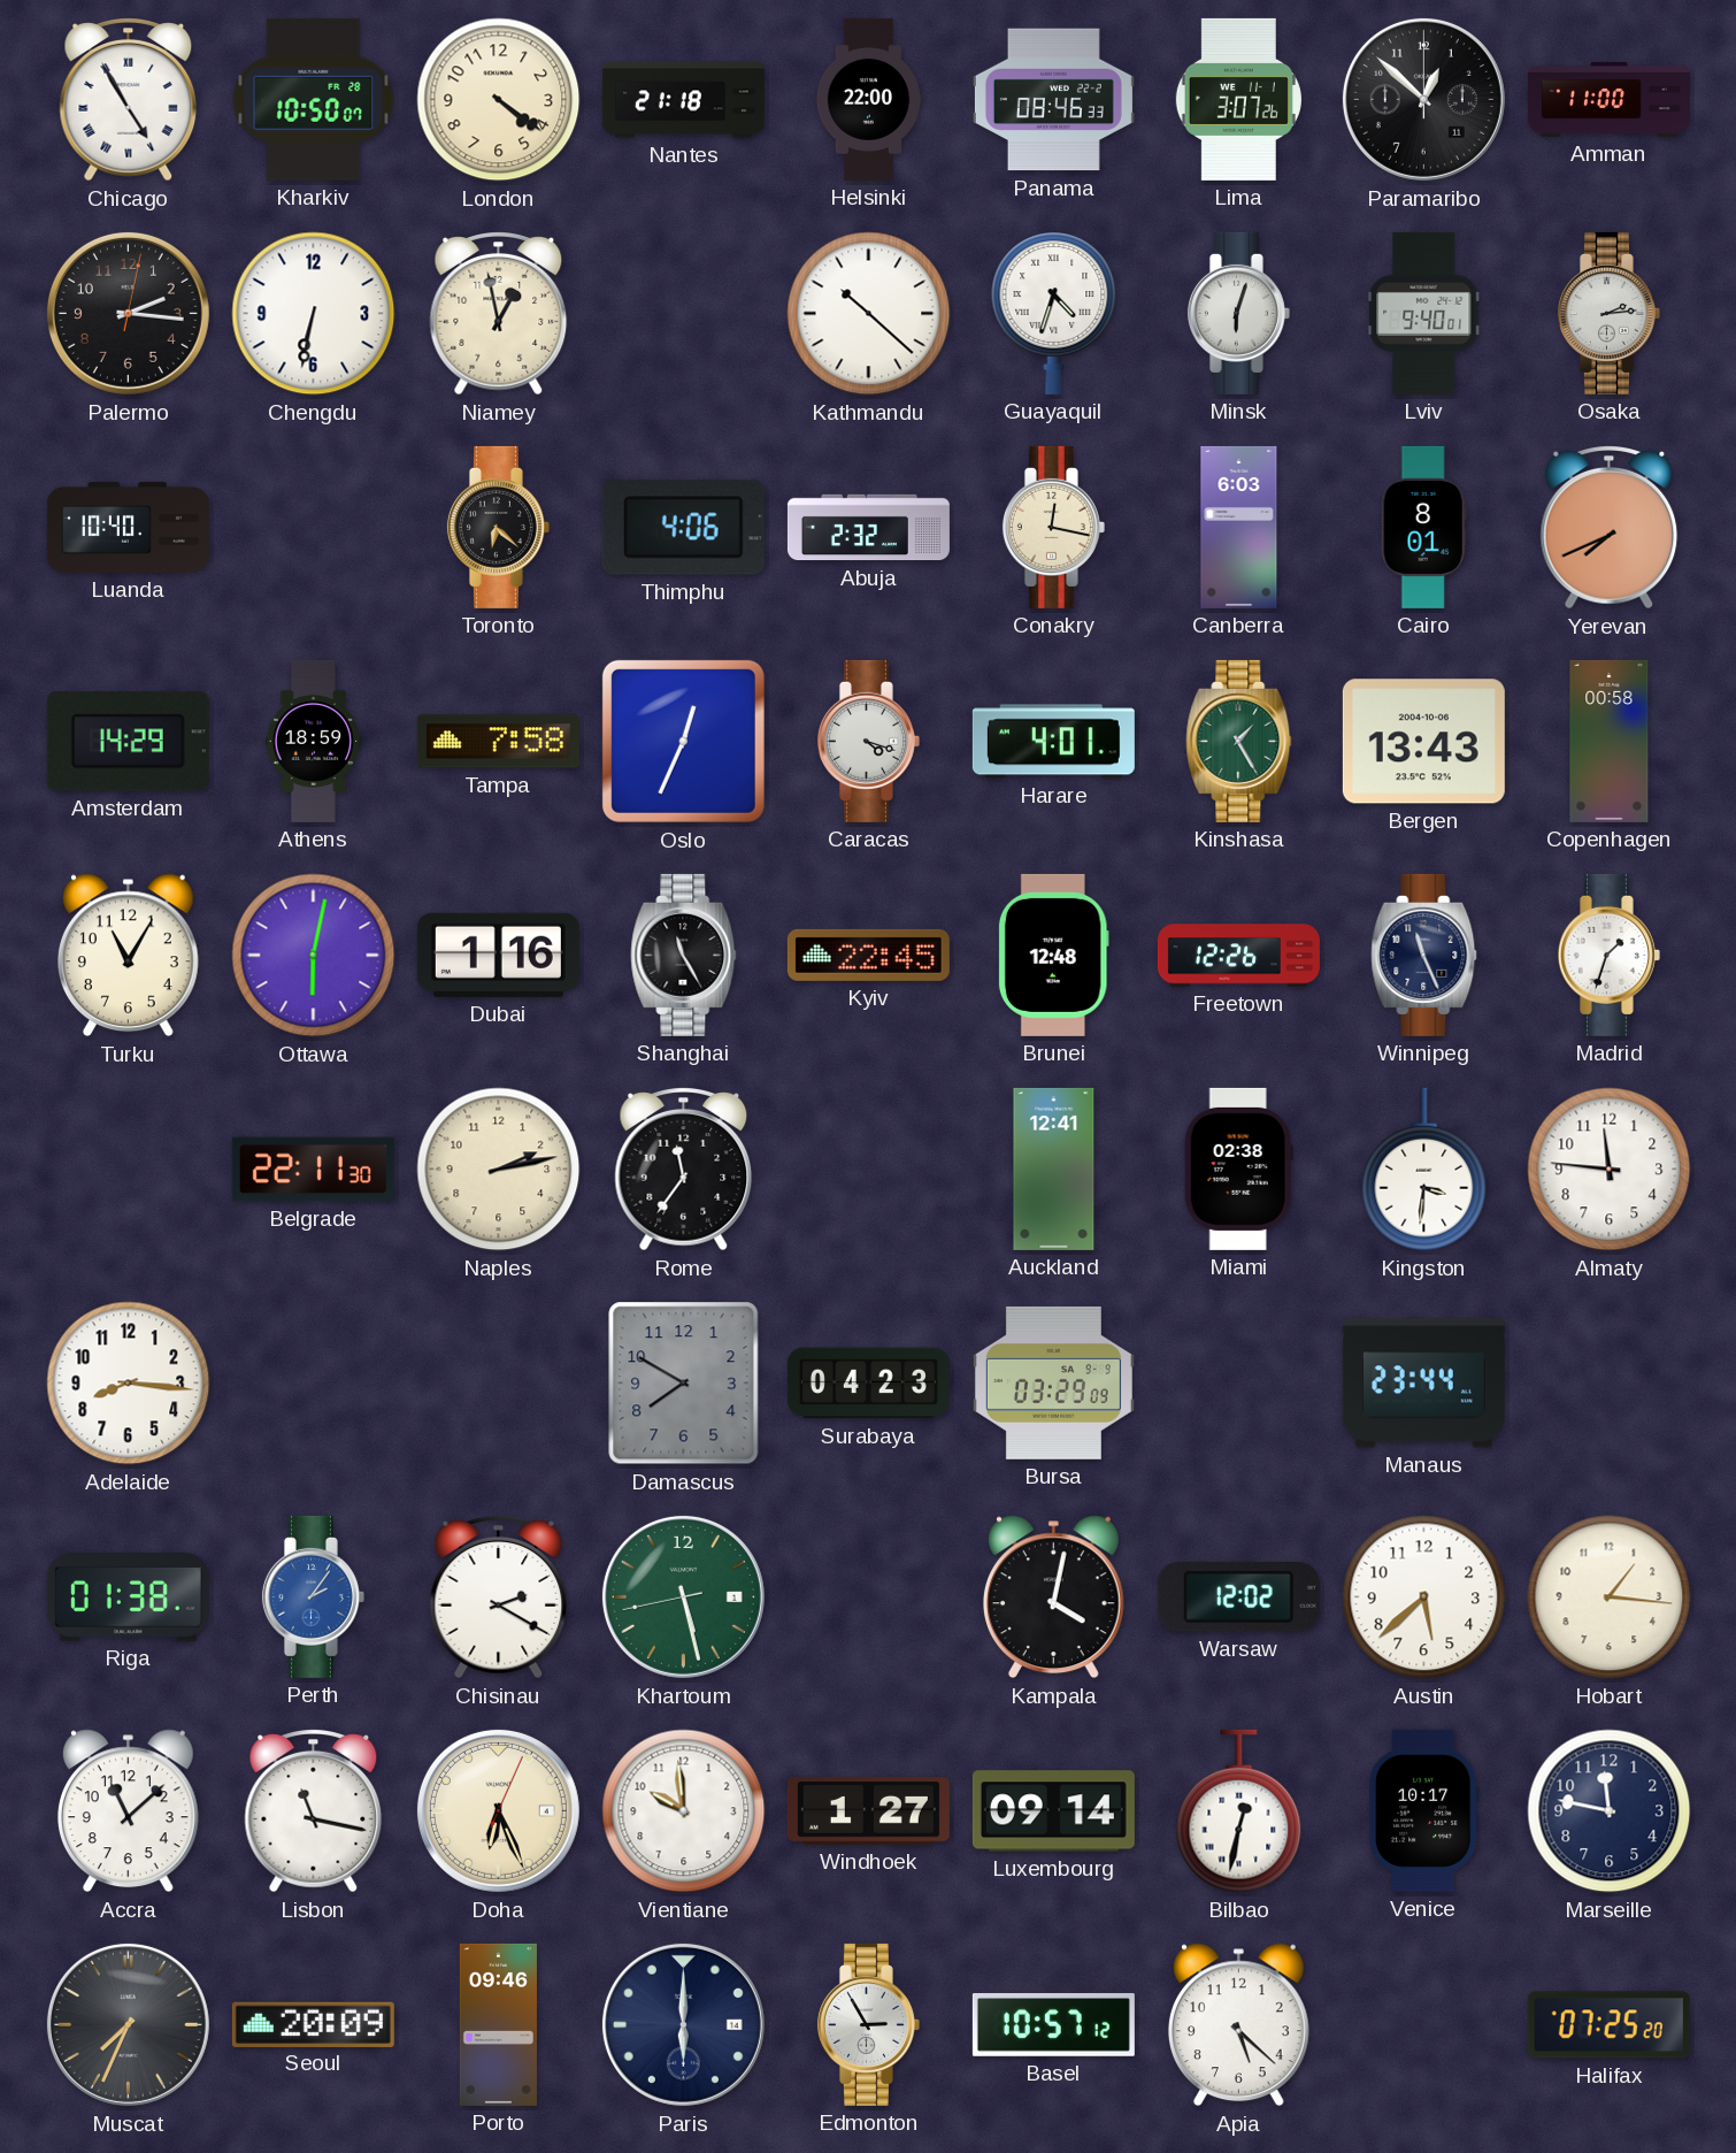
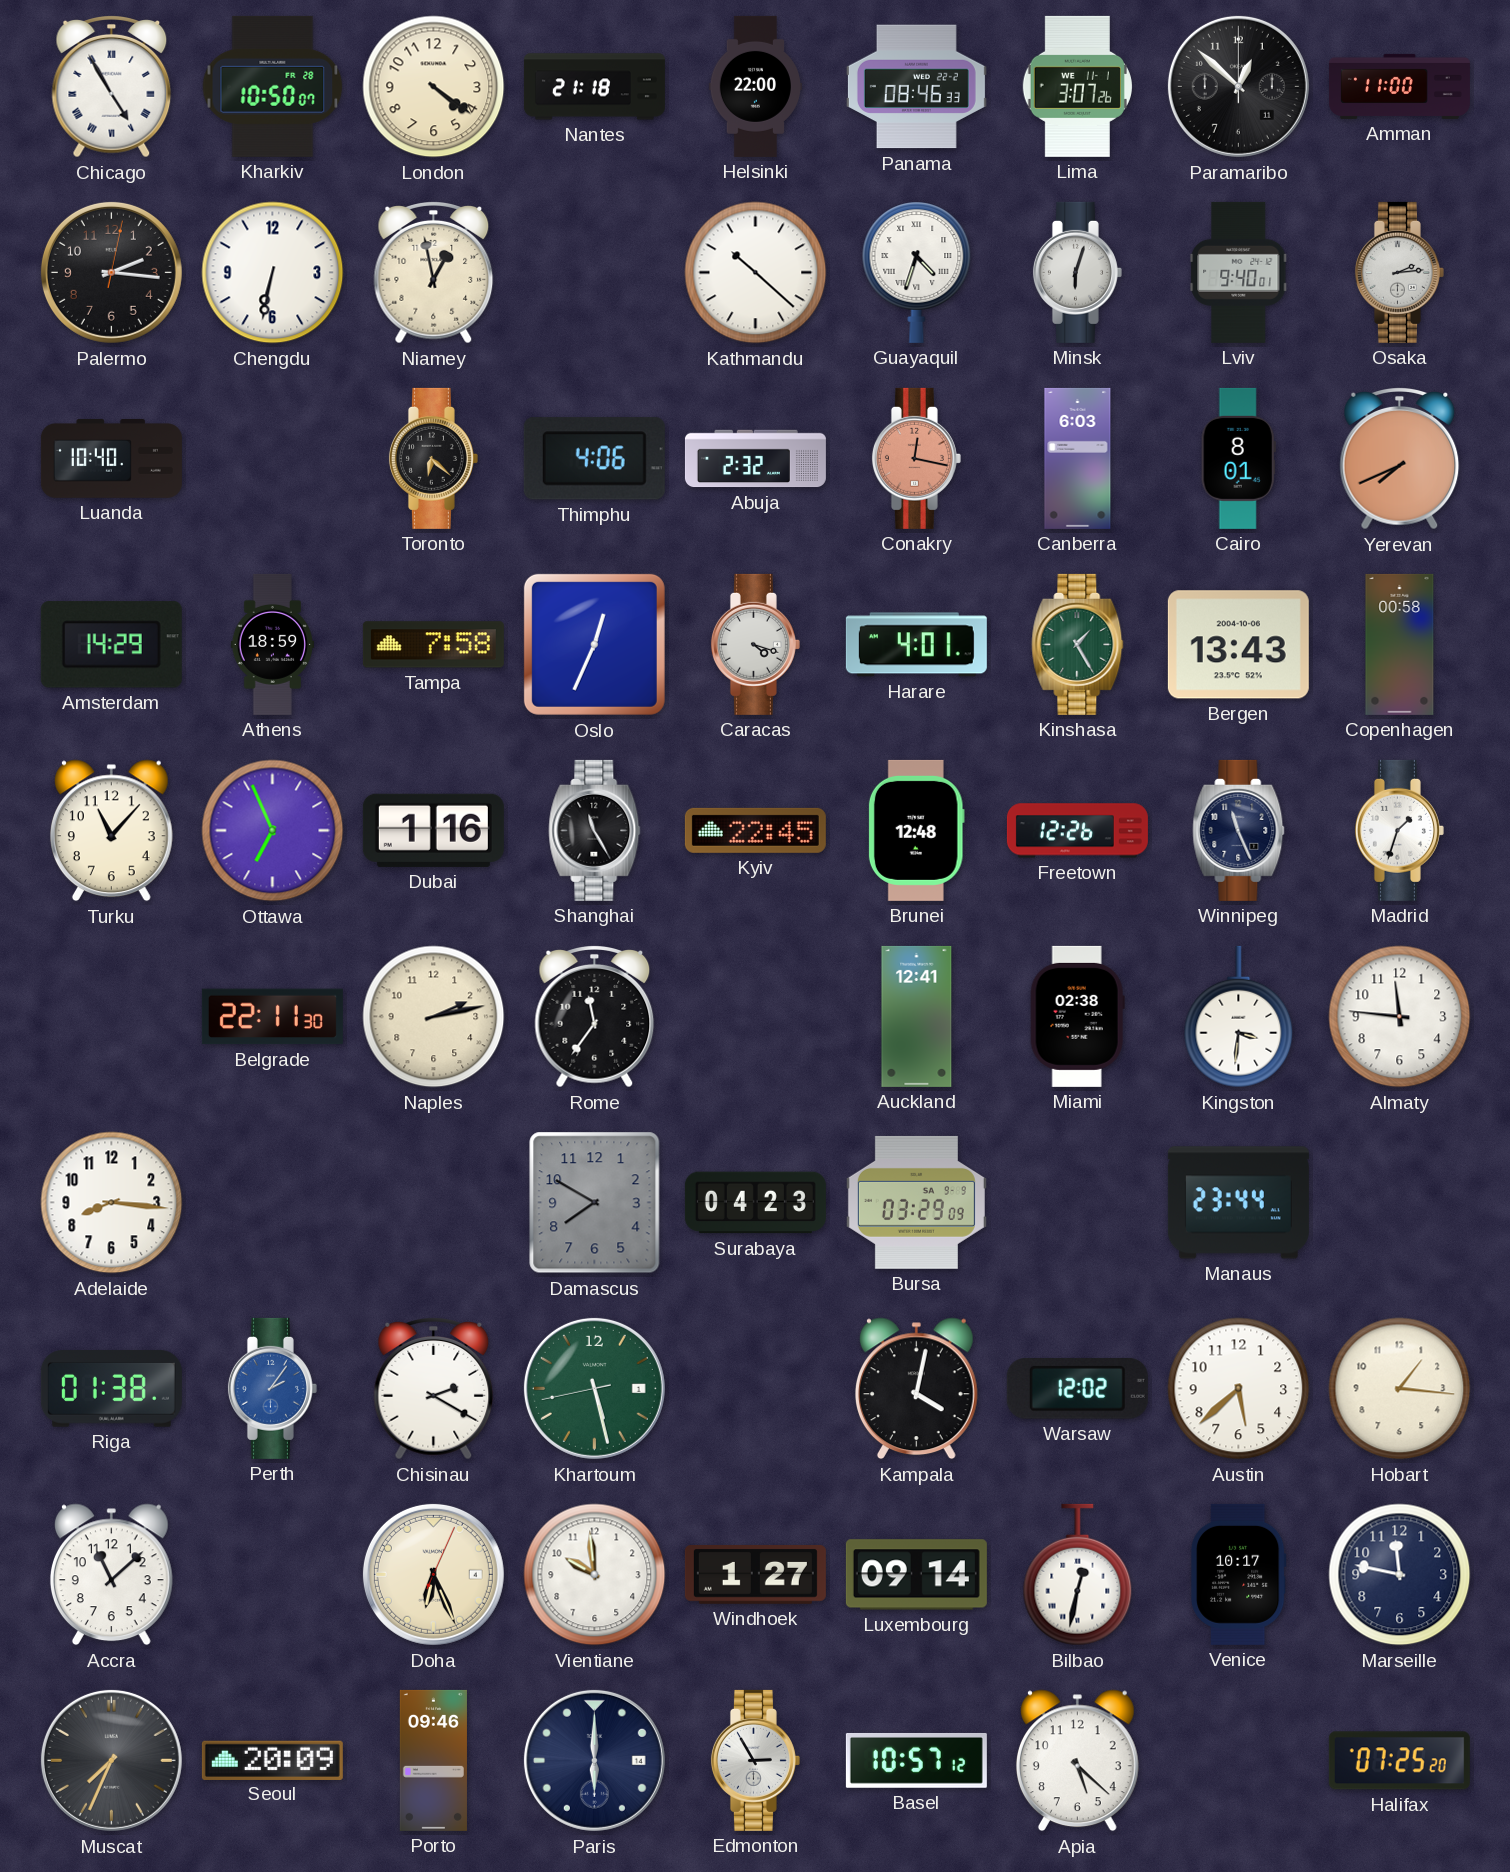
Conakry dial: cream -> salmon
Turku: 11:05 -> 11:07
Ottawa: 6:02 -> 6:56
Lisbon: 11:17 -> none
